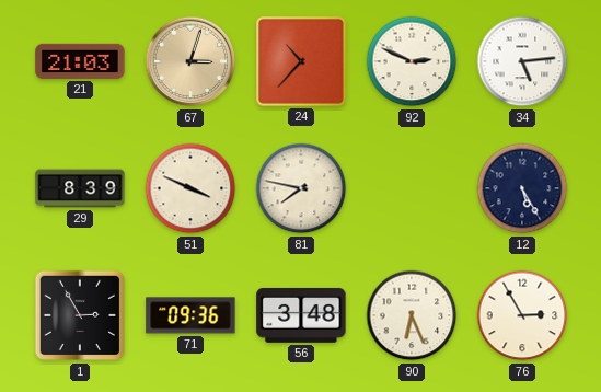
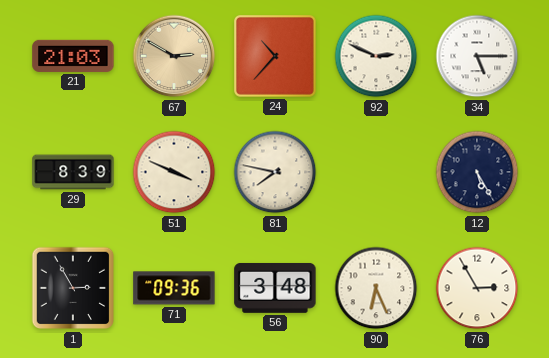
67: 3:03 -> 2:50
34: 5:14 -> 5:15
